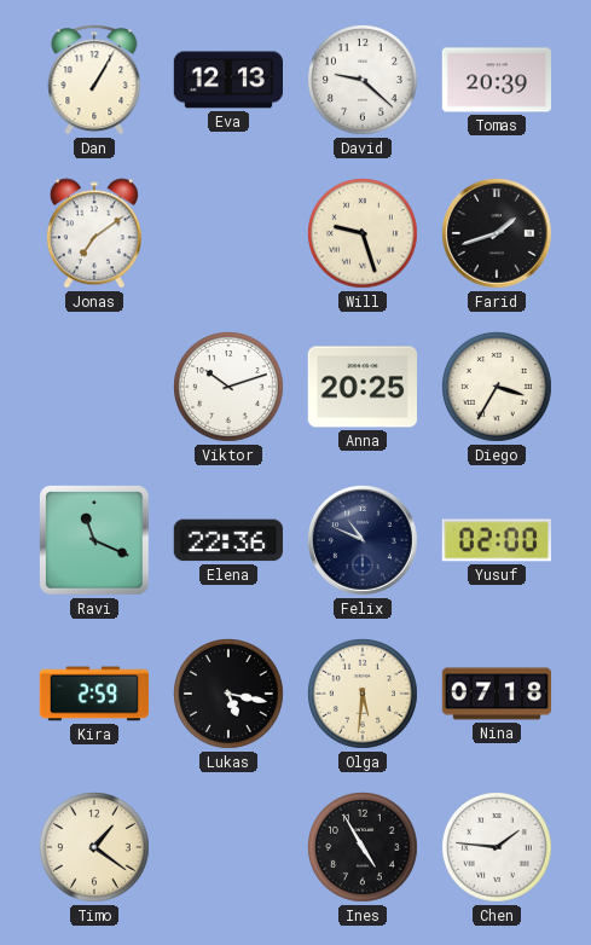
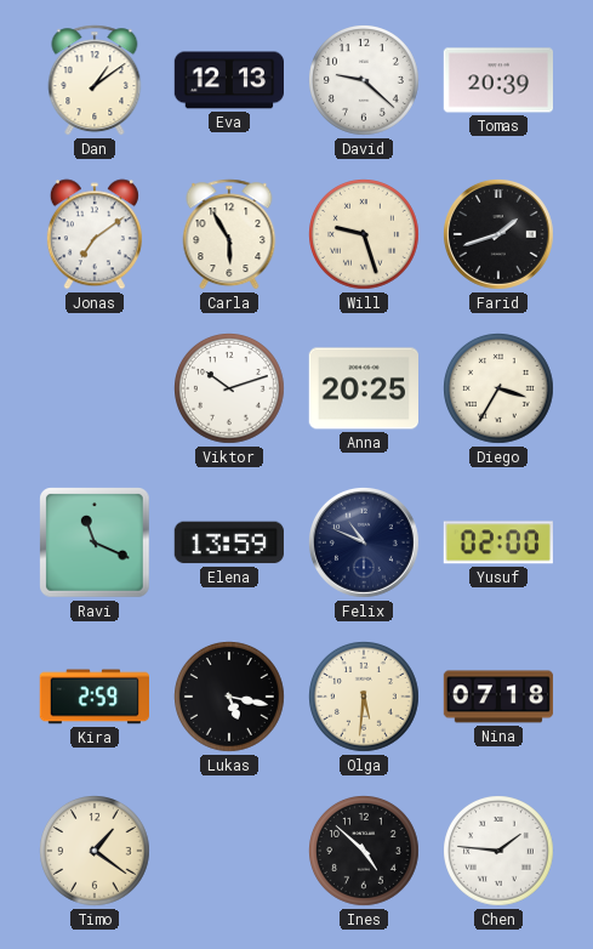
Dan: 1:05 -> 1:09
Carla: none -> 5:55
Elena: 22:36 -> 13:59
Ines: 4:55 -> 4:52
